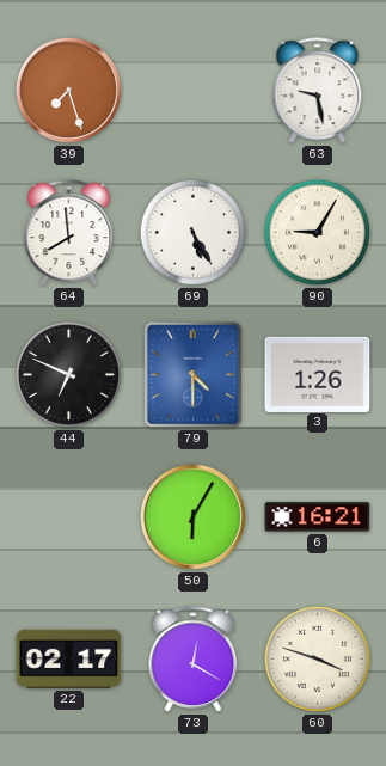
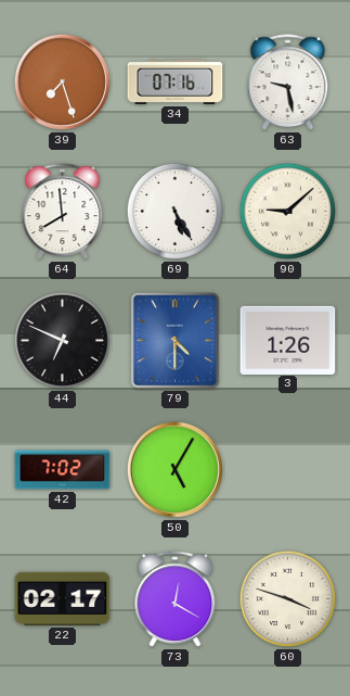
34: none -> 07:16
90: 9:05 -> 9:08
42: none -> 7:02
50: 6:05 -> 5:05
6: 16:21 -> none
